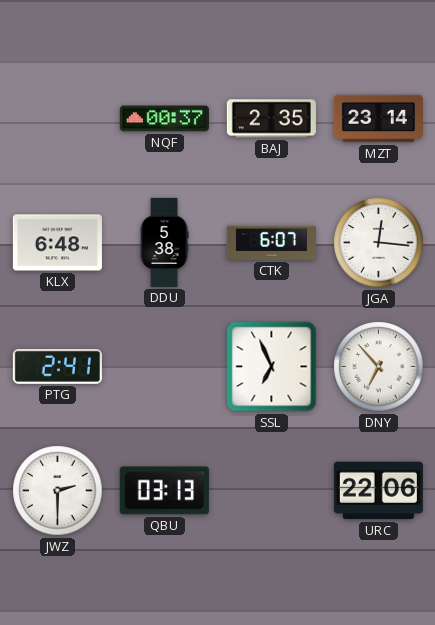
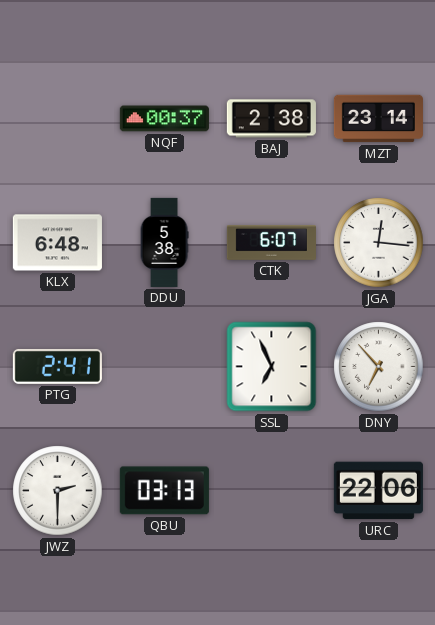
BAJ: 2:35 -> 2:38
